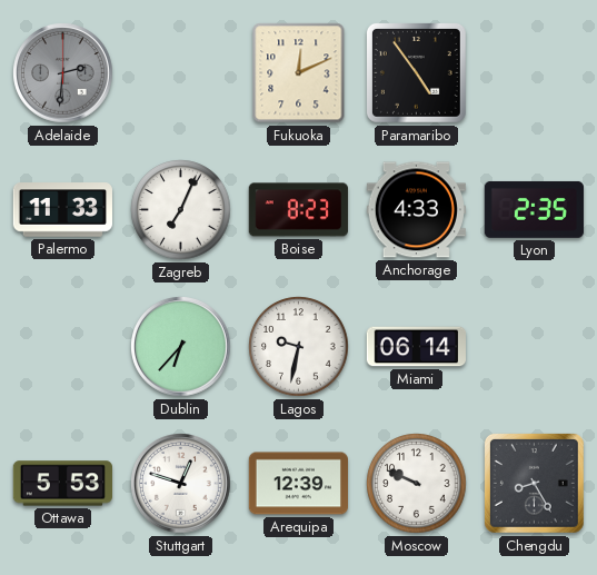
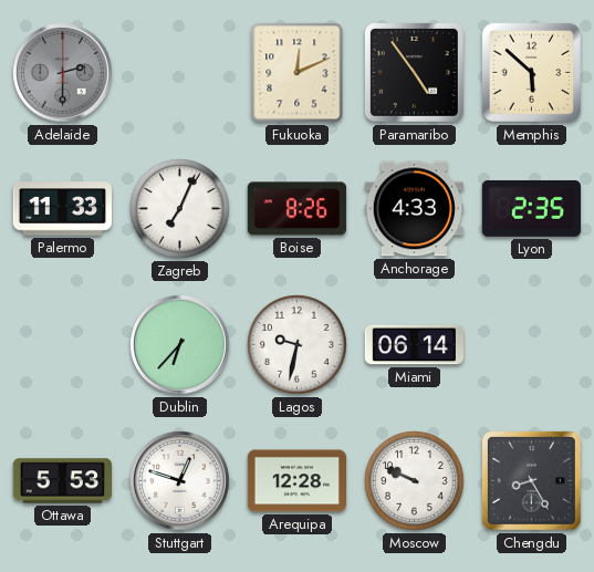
Adelaide: 2:31 -> 2:30
Memphis: none -> 5:52
Boise: 8:23 -> 8:26
Arequipa: 12:39 -> 12:28
